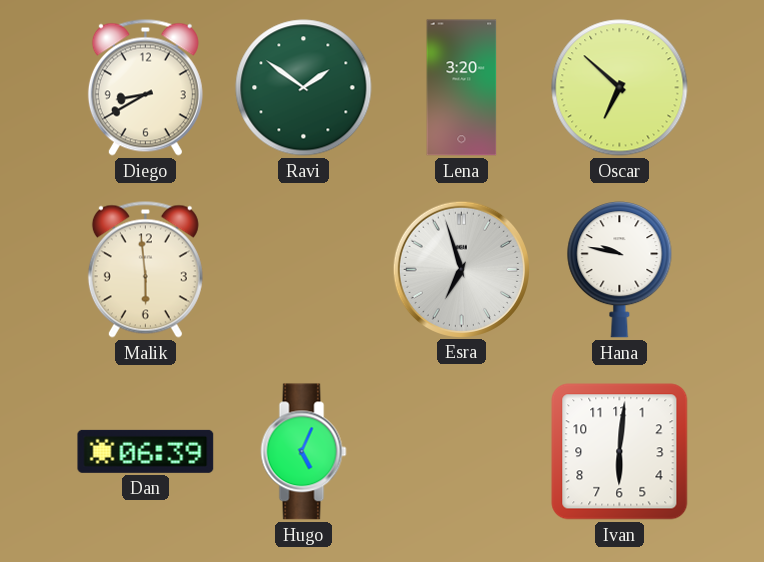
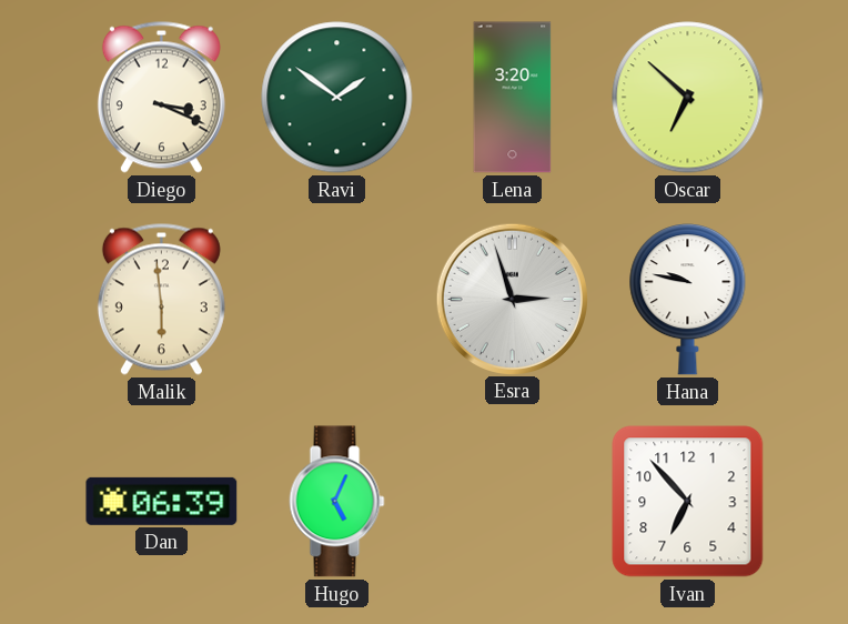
Diego: 8:40 -> 3:19
Esra: 6:57 -> 2:57
Ivan: 6:01 -> 6:53
